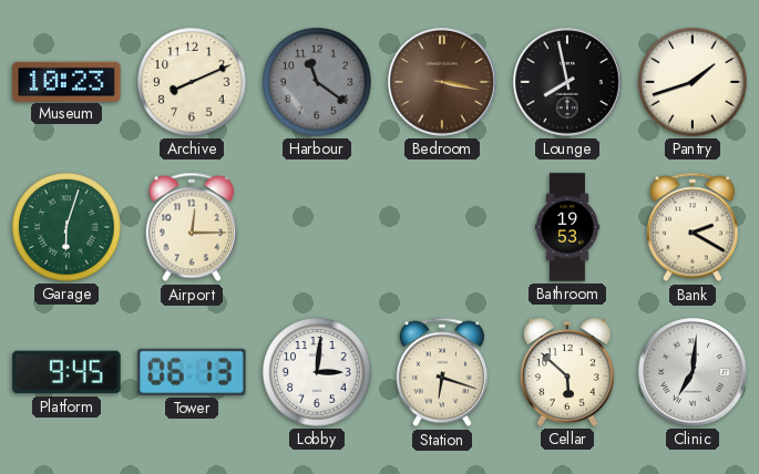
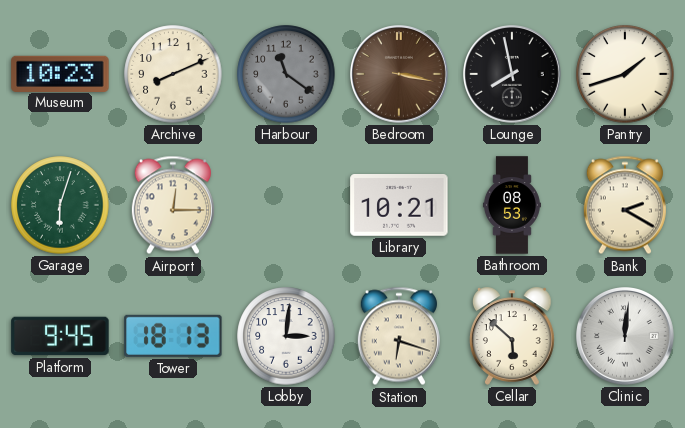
Library: none -> 10:21
Bathroom: 19:53 -> 08:53
Tower: 06:13 -> 18:13
Clinic: 7:01 -> 12:01
